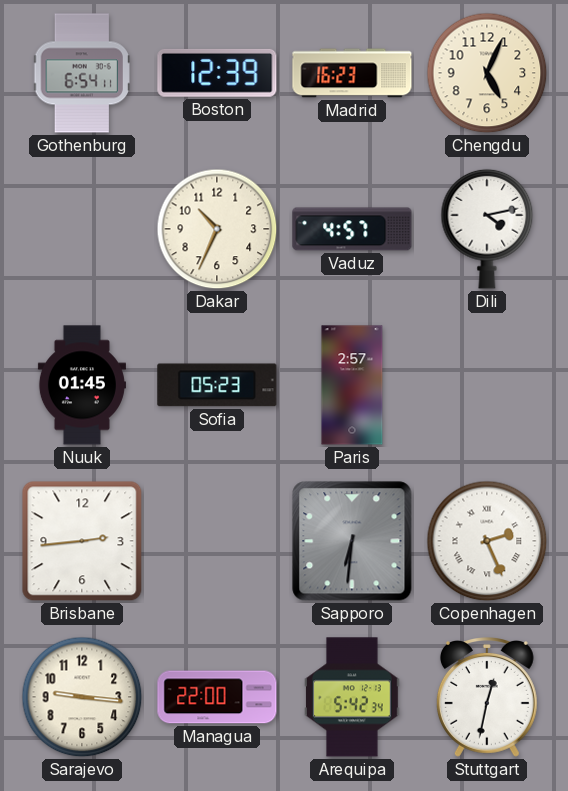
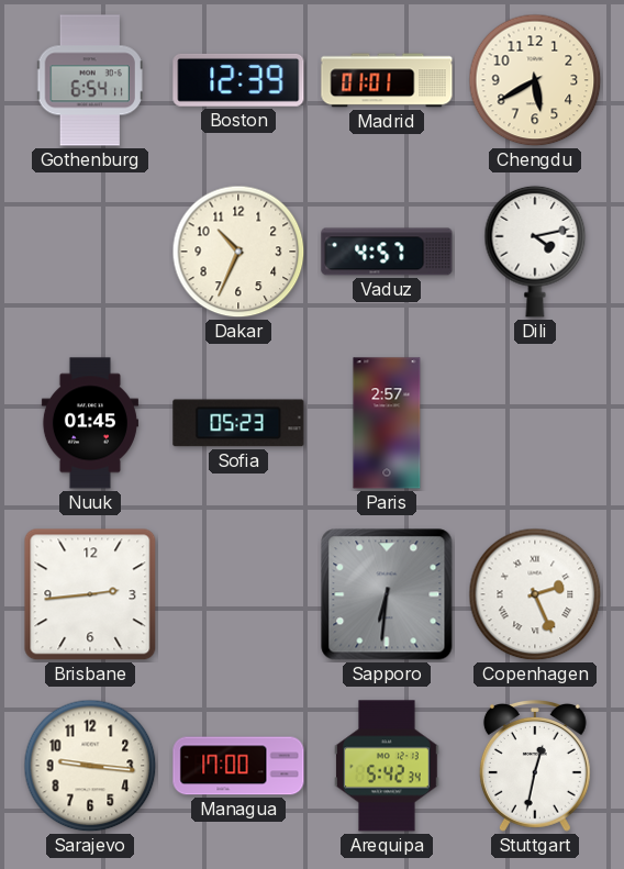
Madrid: 16:23 -> 01:01
Chengdu: 5:04 -> 5:40
Managua: 22:00 -> 17:00
